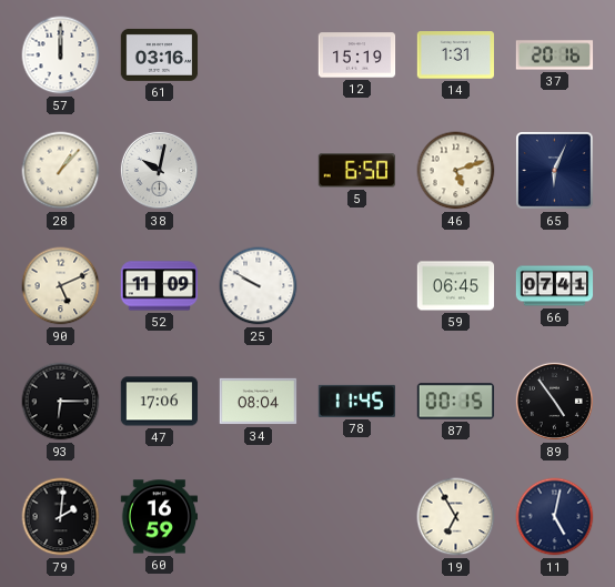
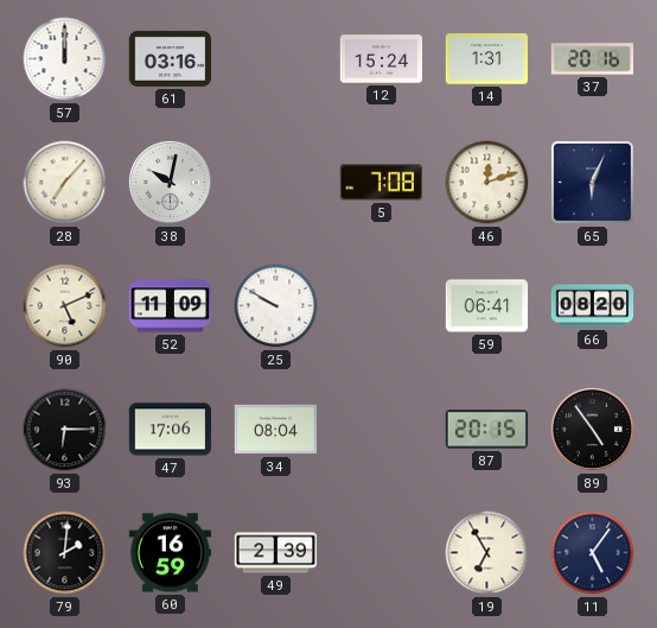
12: 15:19 -> 15:24
28: 1:07 -> 7:07
5: 6:50 -> 7:08
46: 5:12 -> 12:12
59: 06:45 -> 06:41
66: 07:41 -> 08:20
78: 11:45 -> none
87: 00:15 -> 20:15
49: none -> 2:39
11: 5:02 -> 5:06
